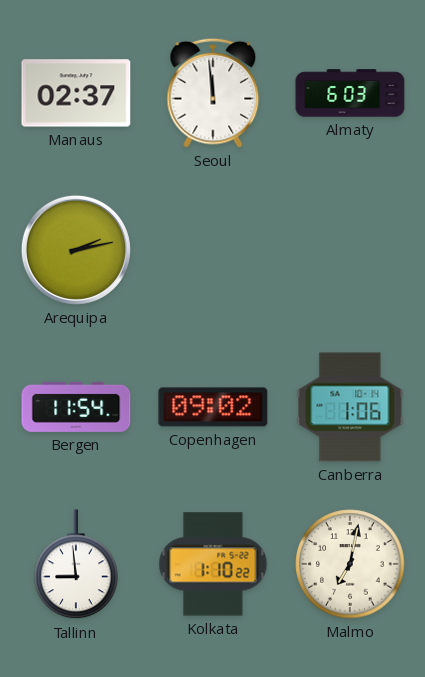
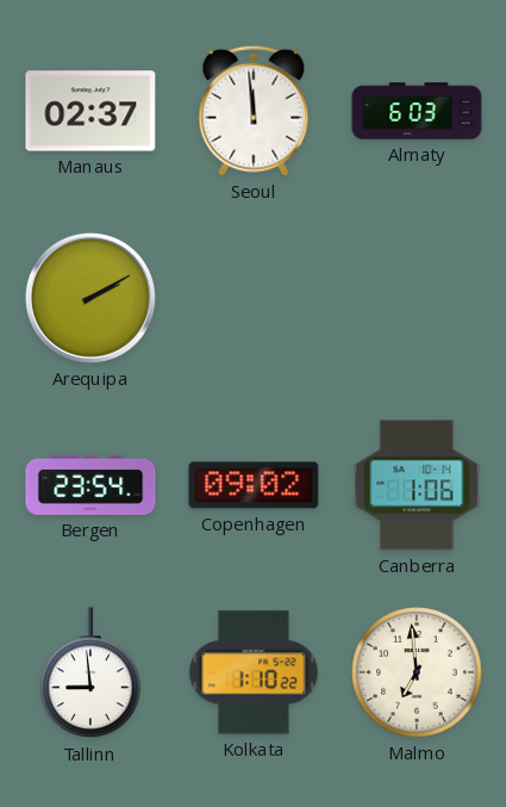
Arequipa: 2:13 -> 2:10
Bergen: 11:54 -> 23:54
Malmo: 7:02 -> 6:59
